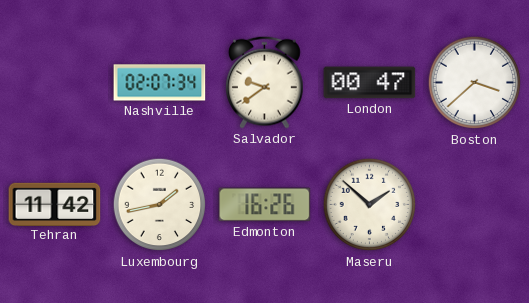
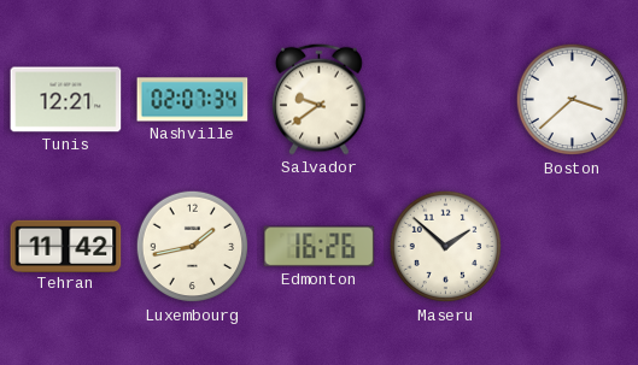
Tunis: none -> 12:21
London: 00:47 -> none
